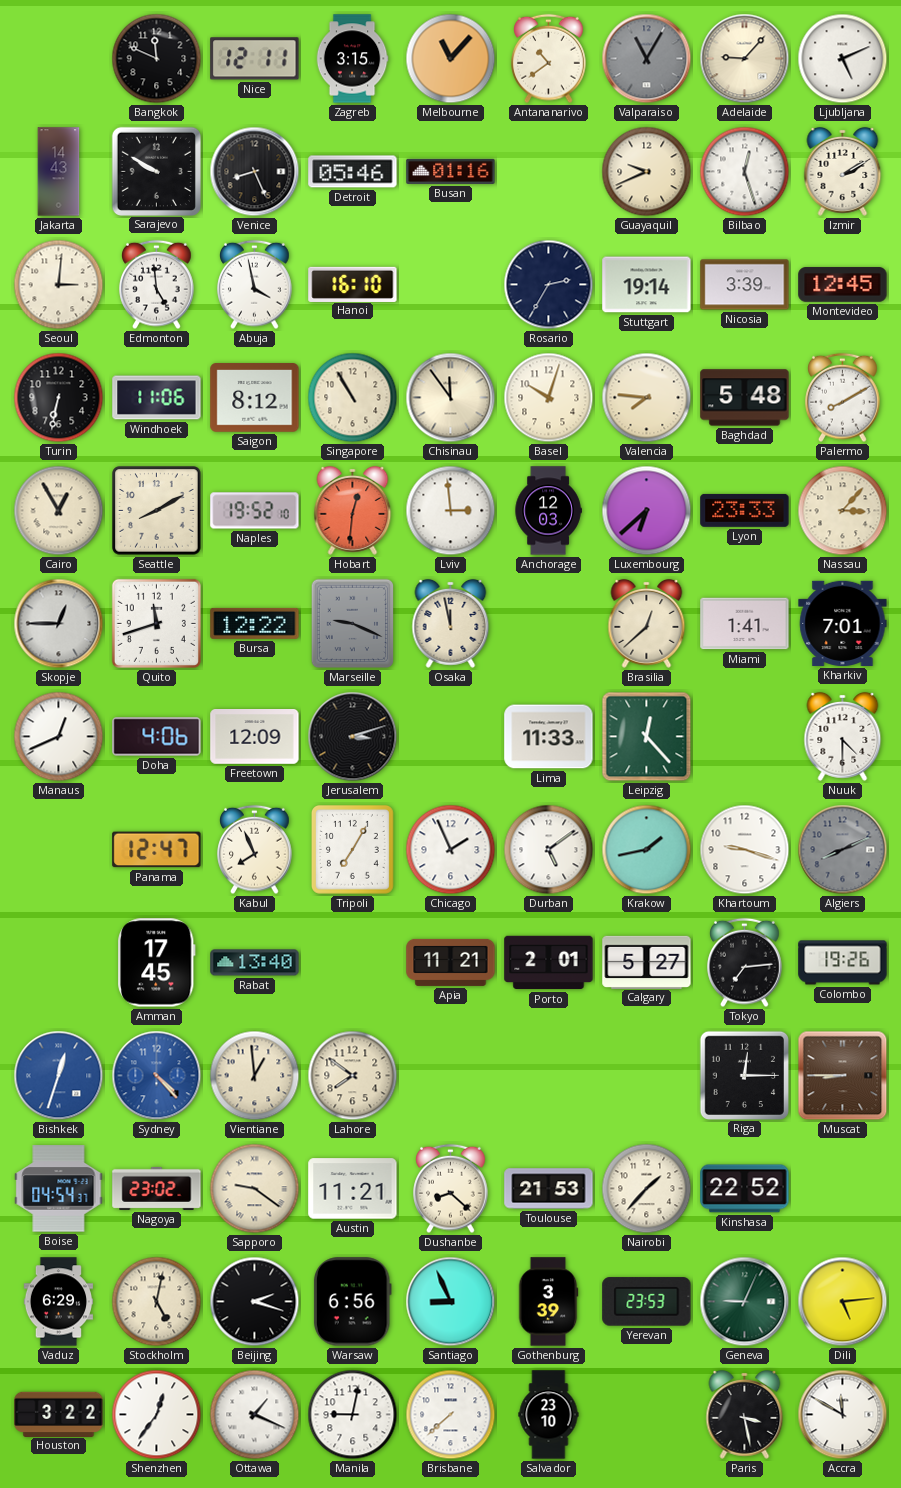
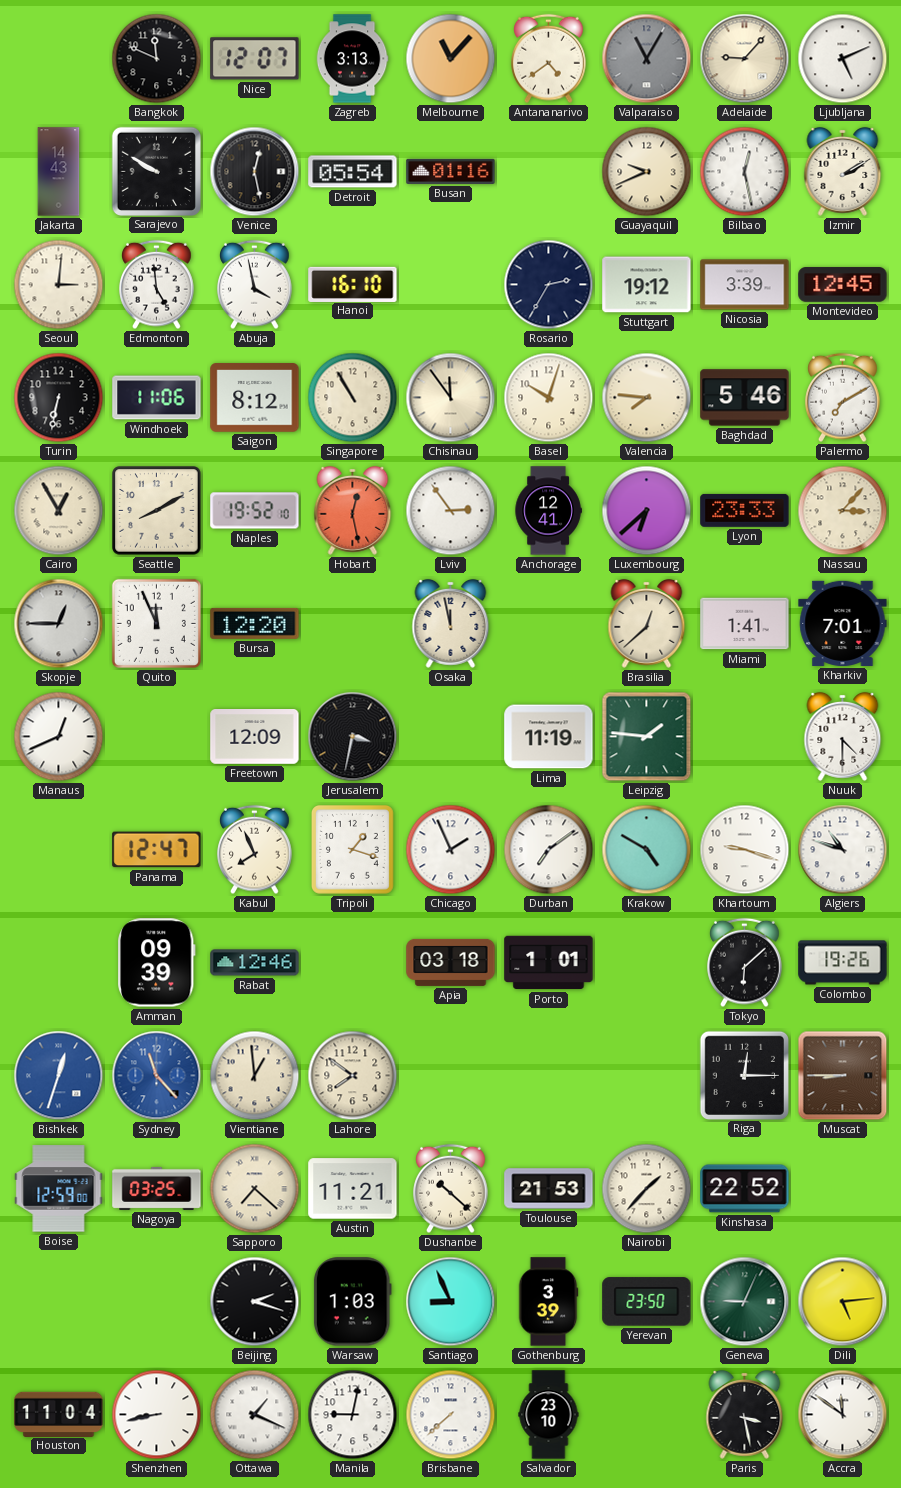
Nice: 12:11 -> 12:07
Zagreb: 3:15 -> 3:13
Antananarivo: 10:39 -> 4:39
Venice: 8:26 -> 12:28
Detroit: 05:46 -> 05:54
Bilbao: 12:27 -> 12:28
Stuttgart: 19:14 -> 19:12
Baghdad: 5:48 -> 5:46
Palermo: 8:10 -> 7:10
Hobart: 12:31 -> 12:28
Lviv: 2:59 -> 2:54
Anchorage: 12:03 -> 12:41
Quito: 11:42 -> 11:56
Bursa: 12:22 -> 12:20
Marseille: 9:19 -> none
Doha: 4:06 -> none
Jerusalem: 3:12 -> 3:32
Lima: 11:33 -> 11:19
Leipzig: 12:23 -> 1:46
Tripoli: 7:05 -> 1:18
Durban: 5:09 -> 7:09
Krakow: 1:43 -> 4:50
Algiers: 8:11 -> 10:48
Algiers dial: grey -> white
Amman: 17:45 -> 09:39
Rabat: 13:40 -> 12:46
Apia: 11:21 -> 03:18
Porto: 2:01 -> 1:01
Calgary: 5:27 -> none
Tokyo: 7:14 -> 6:08
Sydney: 4:23 -> 11:23
Boise: 04:54 -> 12:59
Nagoya: 23:02 -> 03:25
Sapporo: 9:21 -> 7:22
Dushanbe: 8:22 -> 10:22
Vaduz: 6:29 -> none
Stockholm: 5:02 -> none
Warsaw: 6:56 -> 1:03
Yerevan: 23:53 -> 23:50
Houston: 3:22 -> 11:04
Shenzhen: 12:36 -> 8:43
Accra: 11:50 -> 11:51
